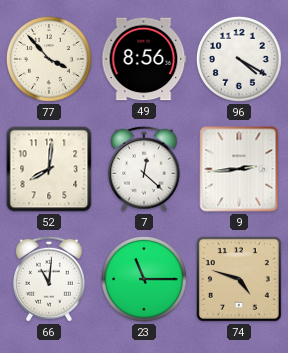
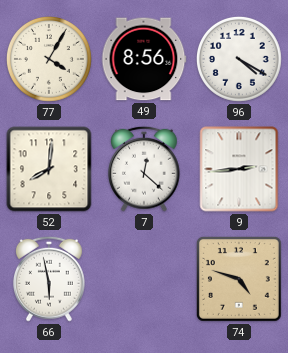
77: 3:53 -> 4:05
66: 11:01 -> 5:58
23: 11:15 -> none
